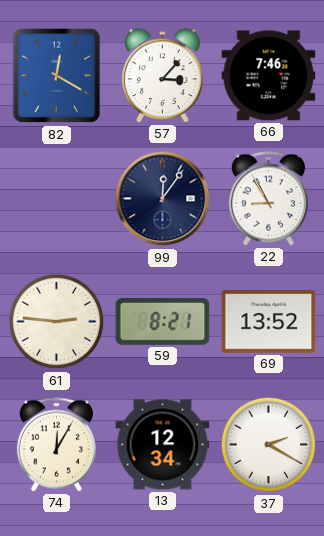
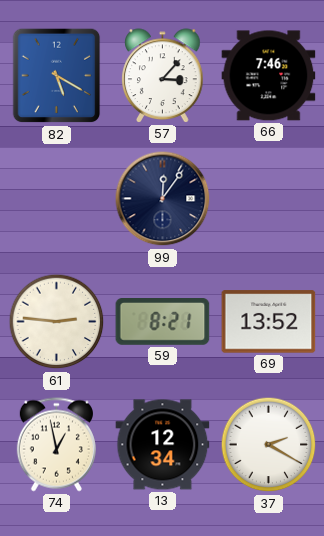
82: 12:20 -> 5:20
22: 8:55 -> none
74: 12:05 -> 12:58
